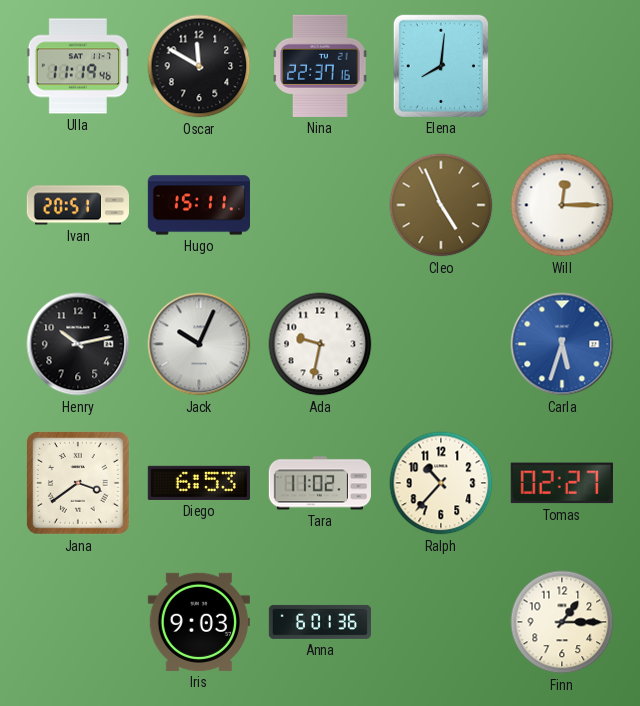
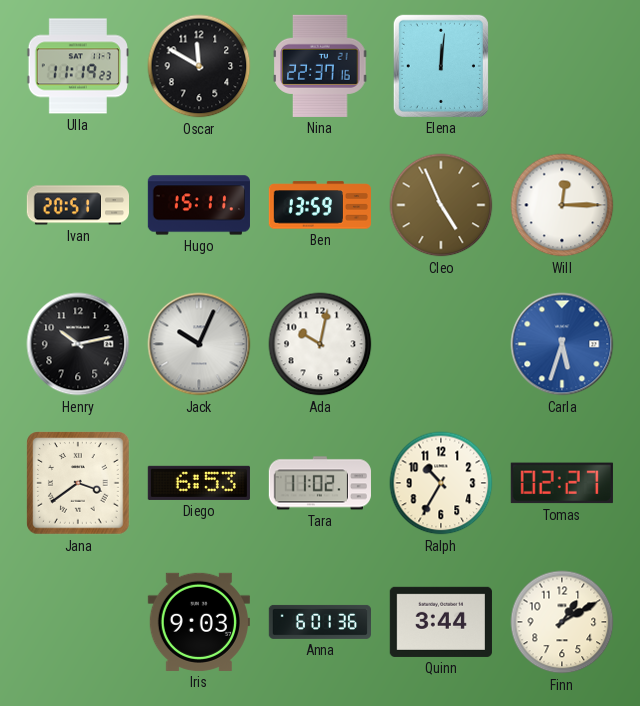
Ulla: 11:19:46 -> 11:19:23
Elena: 8:01 -> 12:01
Ben: none -> 13:59
Ada: 9:32 -> 10:02
Ralph: 10:37 -> 10:35
Quinn: none -> 3:44
Finn: 1:15 -> 1:10
